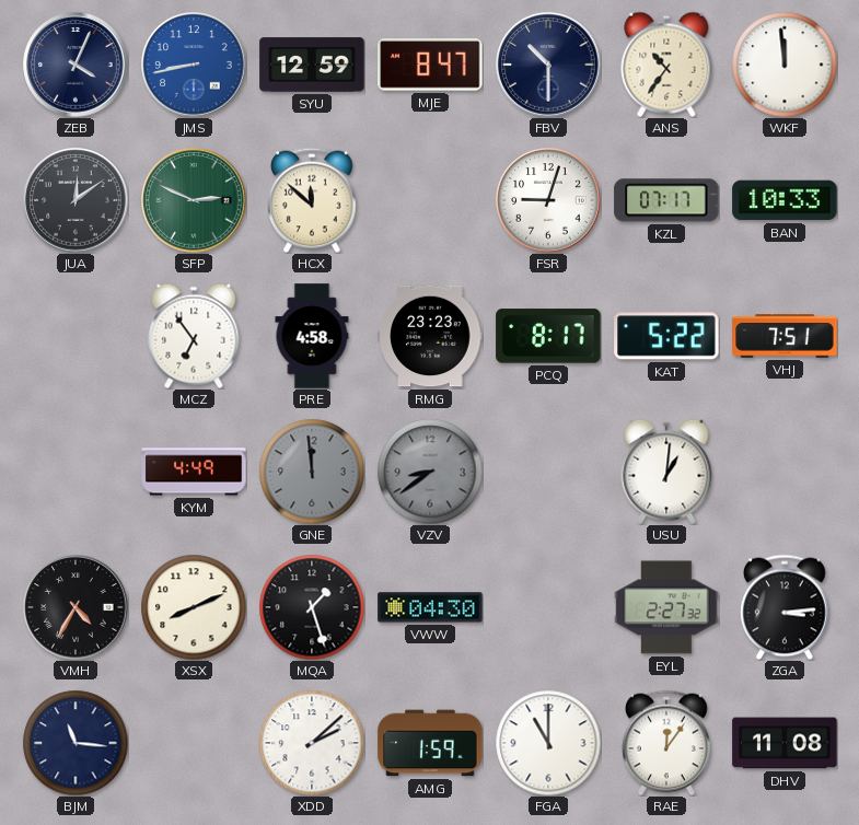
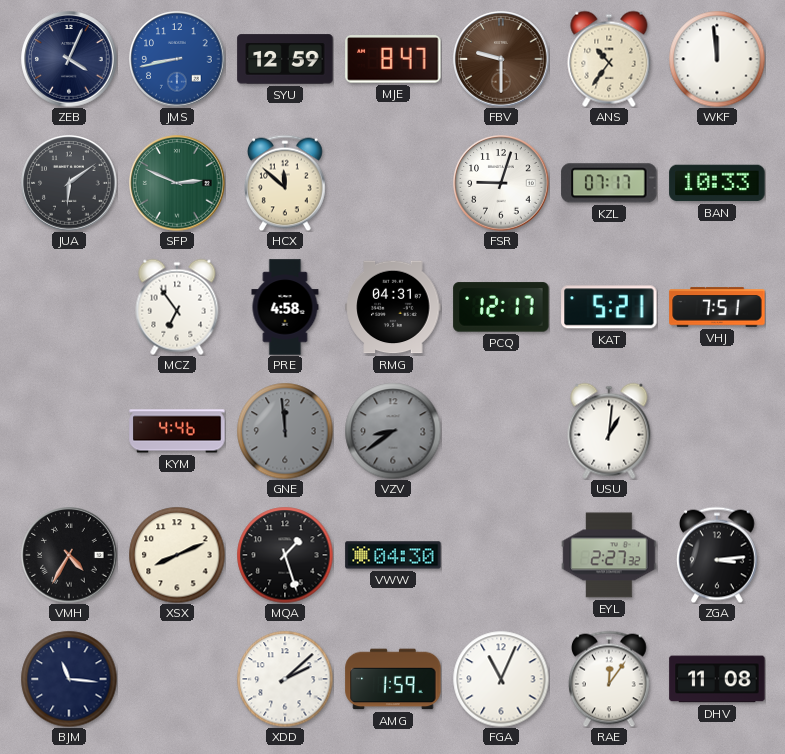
FBV: 10:30 -> 9:30
FBV dial: navy -> brown
JUA: 12:09 -> 6:09
RMG: 23:23 -> 04:31
PCQ: 8:17 -> 12:17
KAT: 5:22 -> 5:21
KYM: 4:49 -> 4:46
FGA: 11:00 -> 11:04
